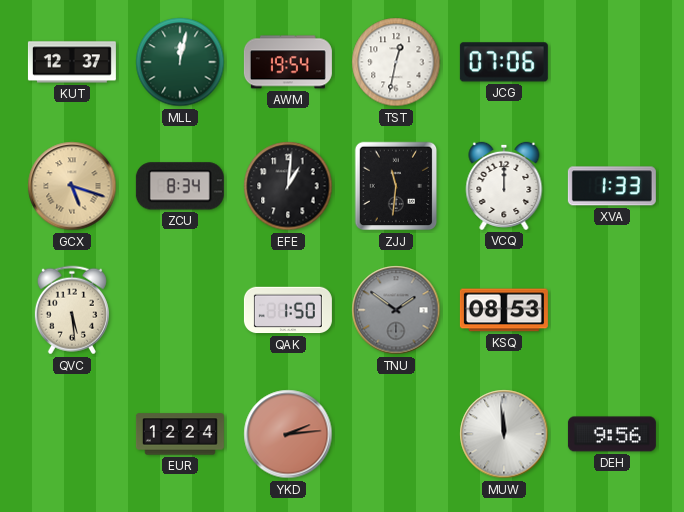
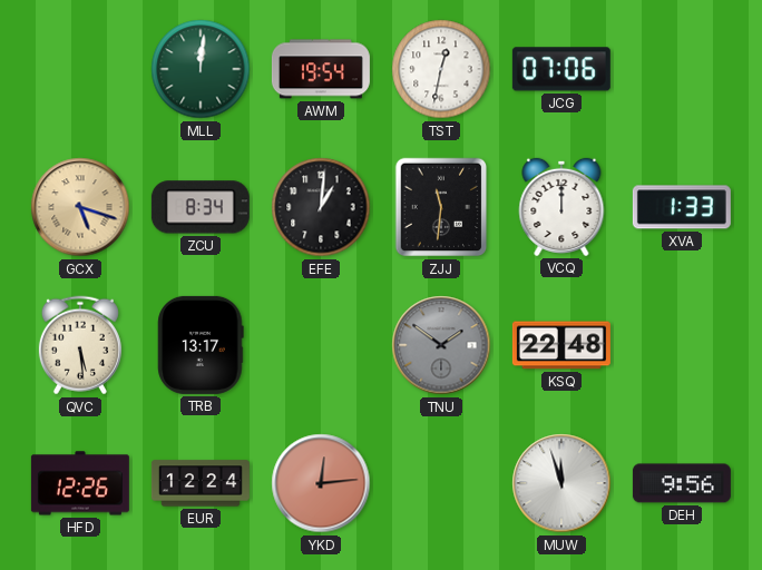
KUT: 12:37 -> none
MLL: 12:02 -> 12:01
TRB: none -> 13:17
QAK: 1:50 -> none
KSQ: 08:53 -> 22:48
HFD: none -> 12:26
YKD: 2:14 -> 12:14
MUW: 11:59 -> 11:57
